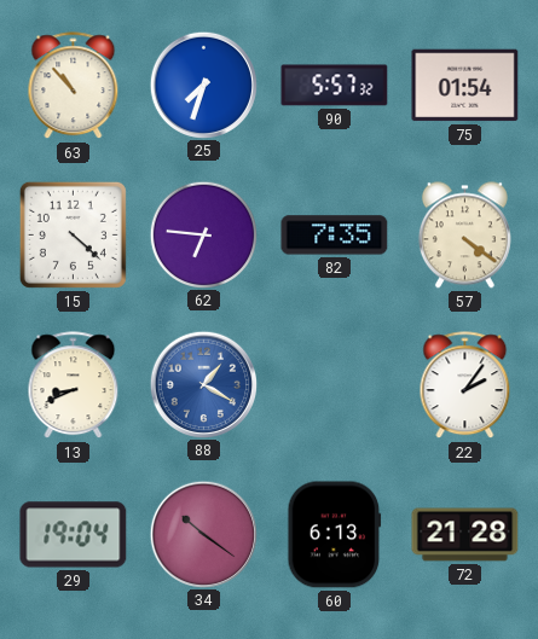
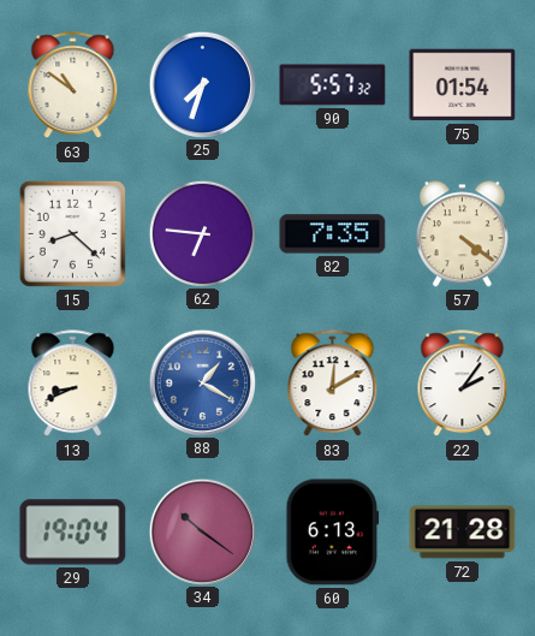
63: 10:53 -> 10:51
15: 4:22 -> 8:22
83: none -> 12:10
